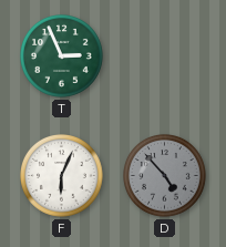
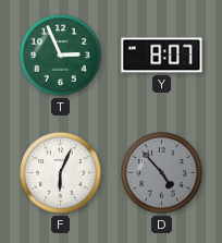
Y: none -> 8:07
